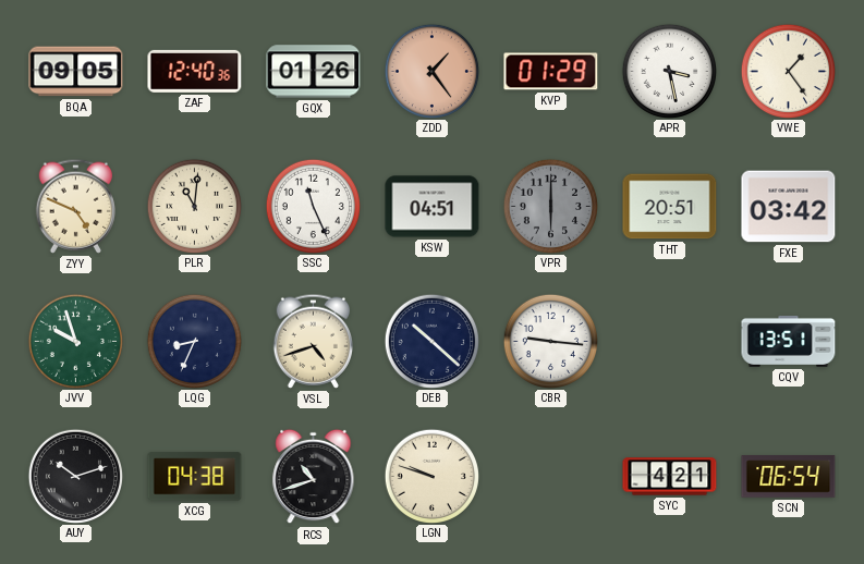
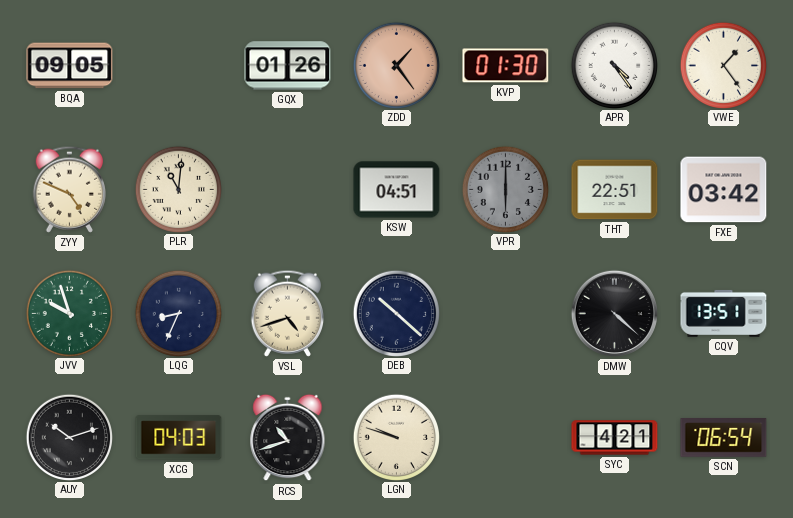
ZAF: 12:40 -> none
KVP: 01:29 -> 01:30
APR: 3:28 -> 4:24
SSC: 11:26 -> none
THT: 20:51 -> 22:51
CBR: 9:16 -> none
DMW: none -> 4:22
XCG: 04:38 -> 04:03
